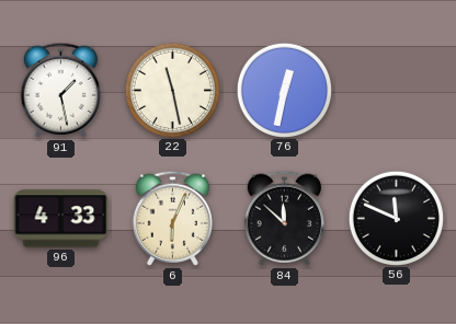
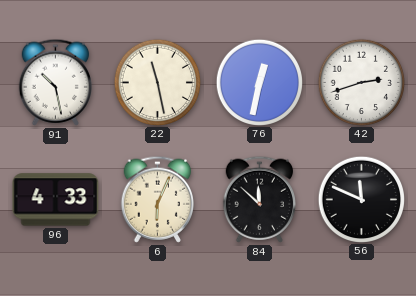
91: 1:28 -> 10:28
42: none -> 2:42
